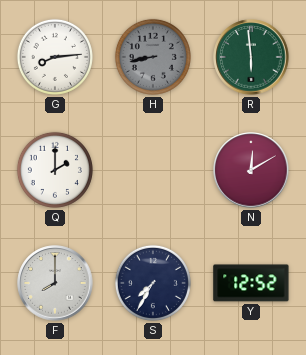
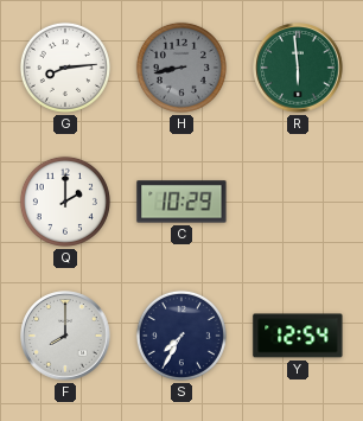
C: none -> 10:29
N: 12:10 -> none
Y: 12:52 -> 12:54
